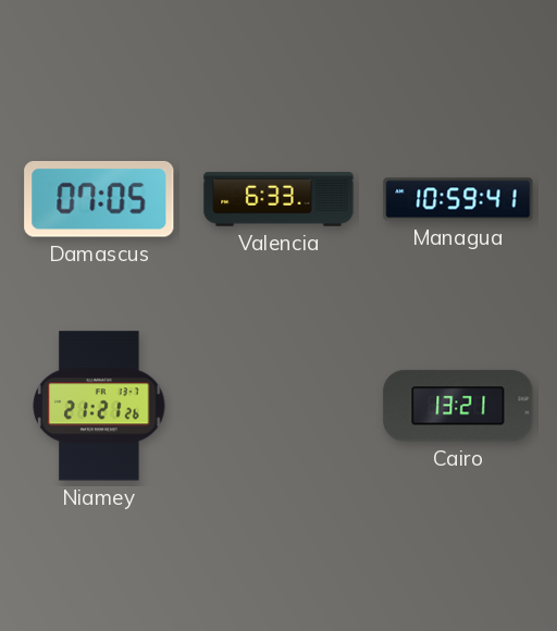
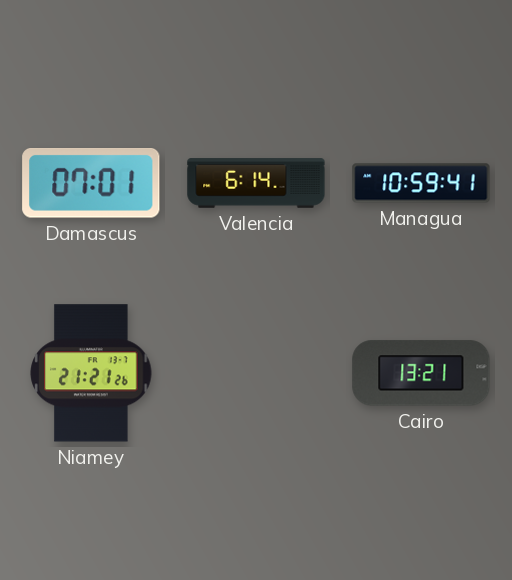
Damascus: 07:05 -> 07:01
Valencia: 6:33 -> 6:14
